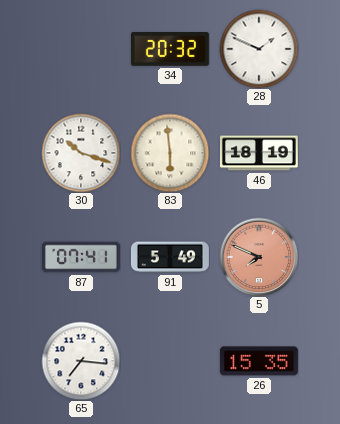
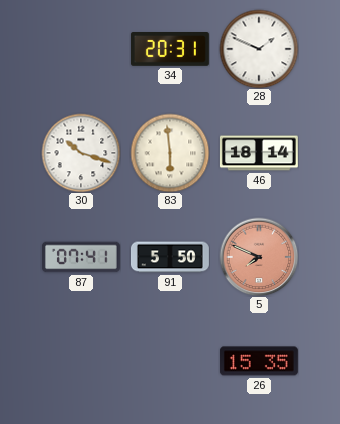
34: 20:32 -> 20:31
46: 18:19 -> 18:14
91: 5:49 -> 5:50
65: 7:16 -> none
